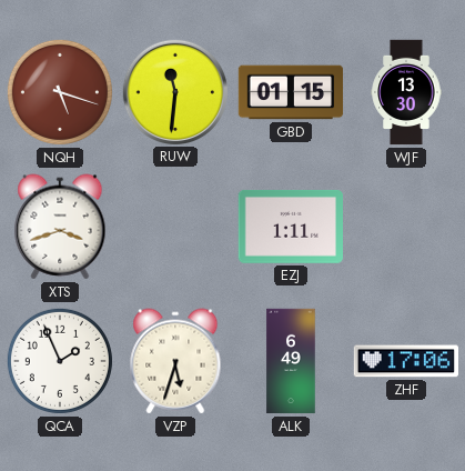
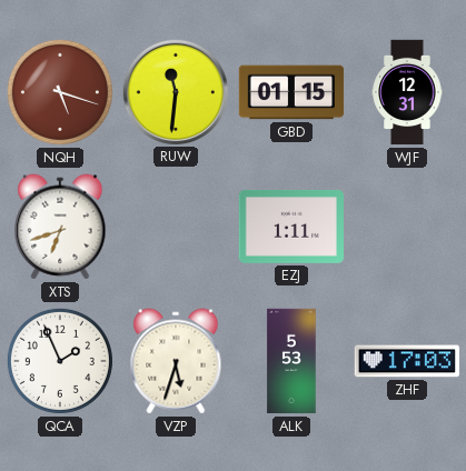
WJF: 13:30 -> 12:31
XTS: 3:42 -> 6:42
ALK: 6:49 -> 5:53
ZHF: 17:06 -> 17:03
